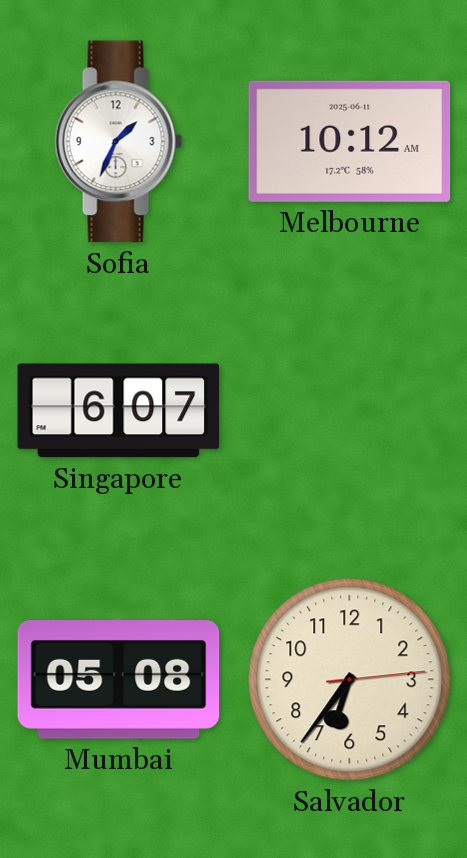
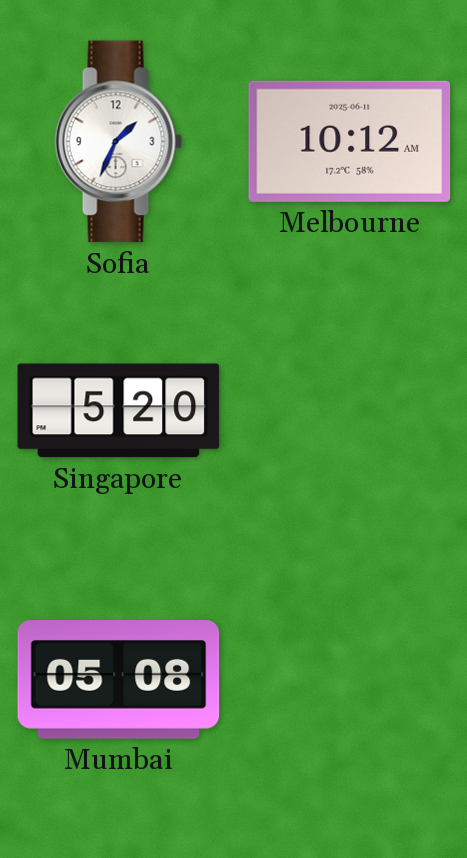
Singapore: 6:07 -> 5:20
Salvador: 6:36 -> none
